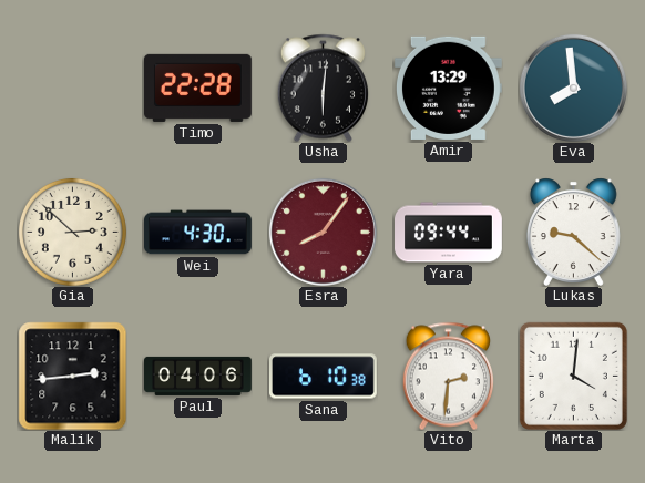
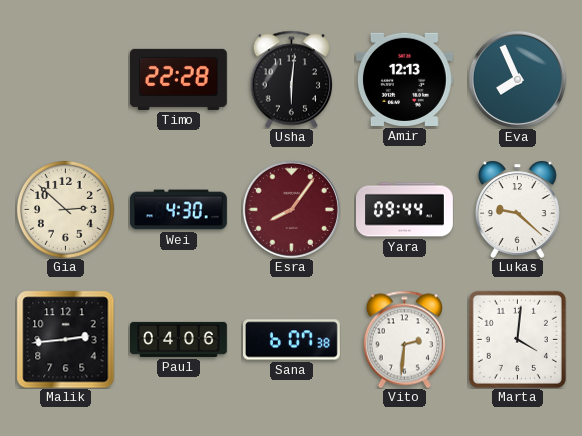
Amir: 13:29 -> 12:13
Eva: 7:59 -> 7:56
Sana: 6:10 -> 6:07
